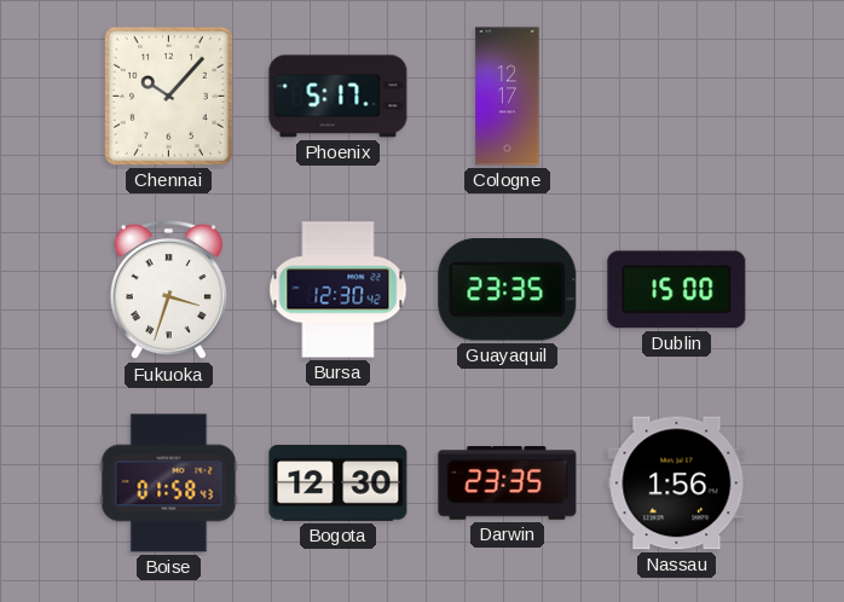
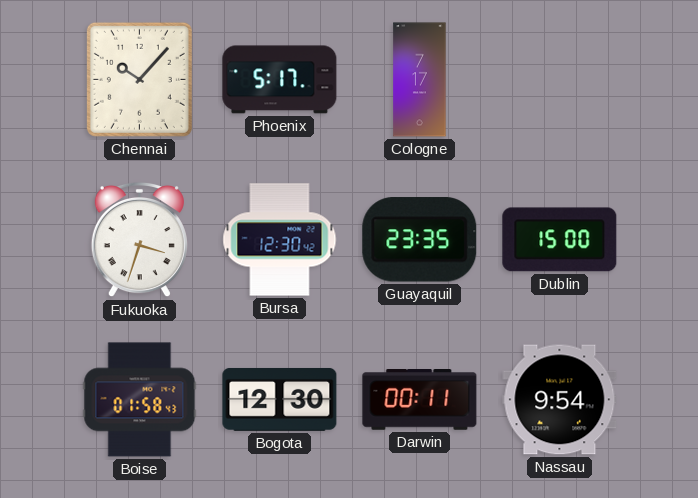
Cologne: 12:17 -> 7:17
Darwin: 23:35 -> 00:11
Nassau: 1:56 -> 9:54
